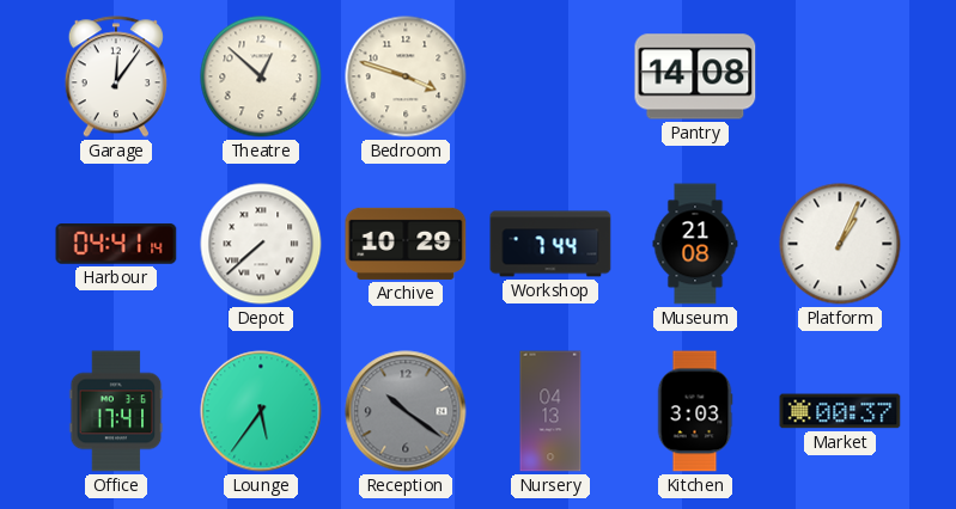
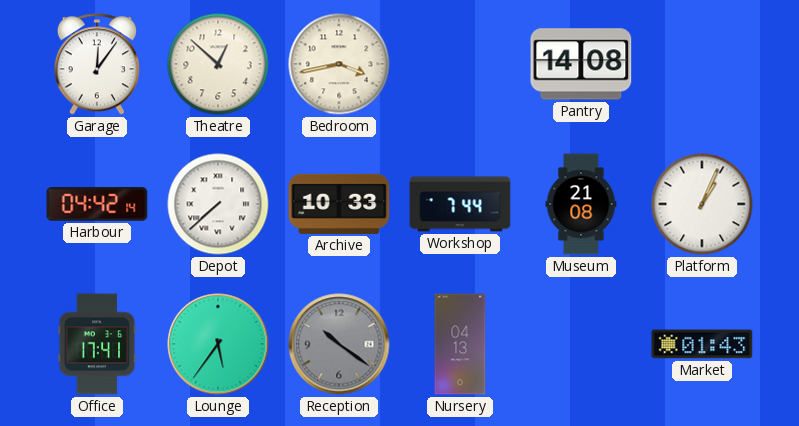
Bedroom: 3:48 -> 3:43
Harbour: 04:41 -> 04:42
Archive: 10:29 -> 10:33
Kitchen: 3:03 -> none
Market: 00:37 -> 01:43
